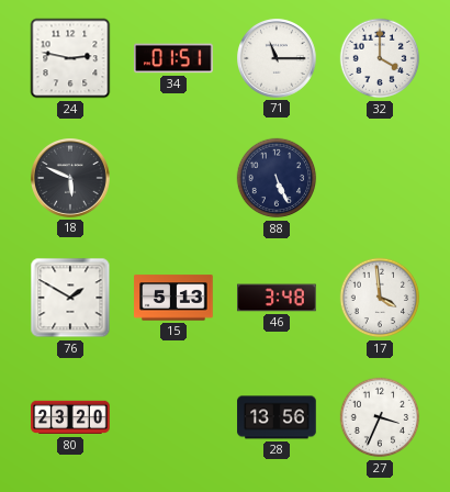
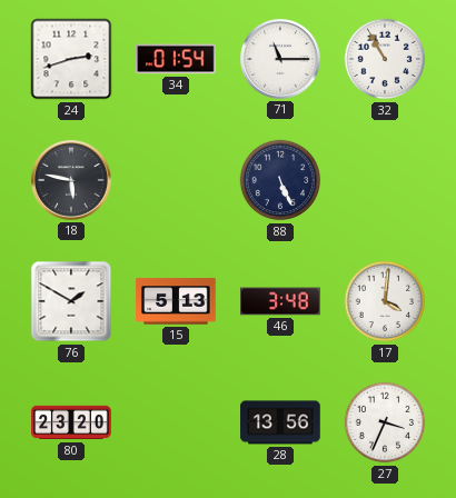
24: 2:47 -> 2:42
34: 01:51 -> 01:54
32: 4:00 -> 10:55
18: 5:49 -> 5:47
17: 3:59 -> 4:01
